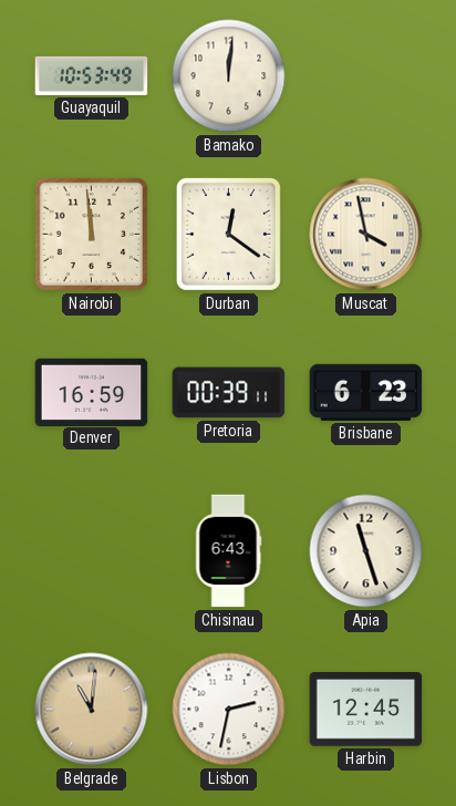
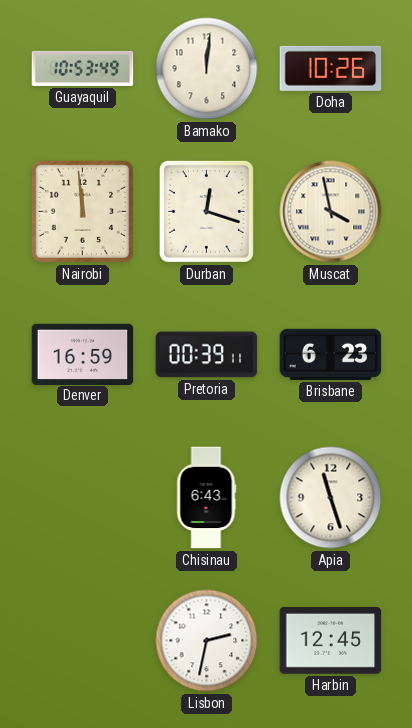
Doha: none -> 10:26
Durban: 12:21 -> 12:18
Belgrade: 11:01 -> none
